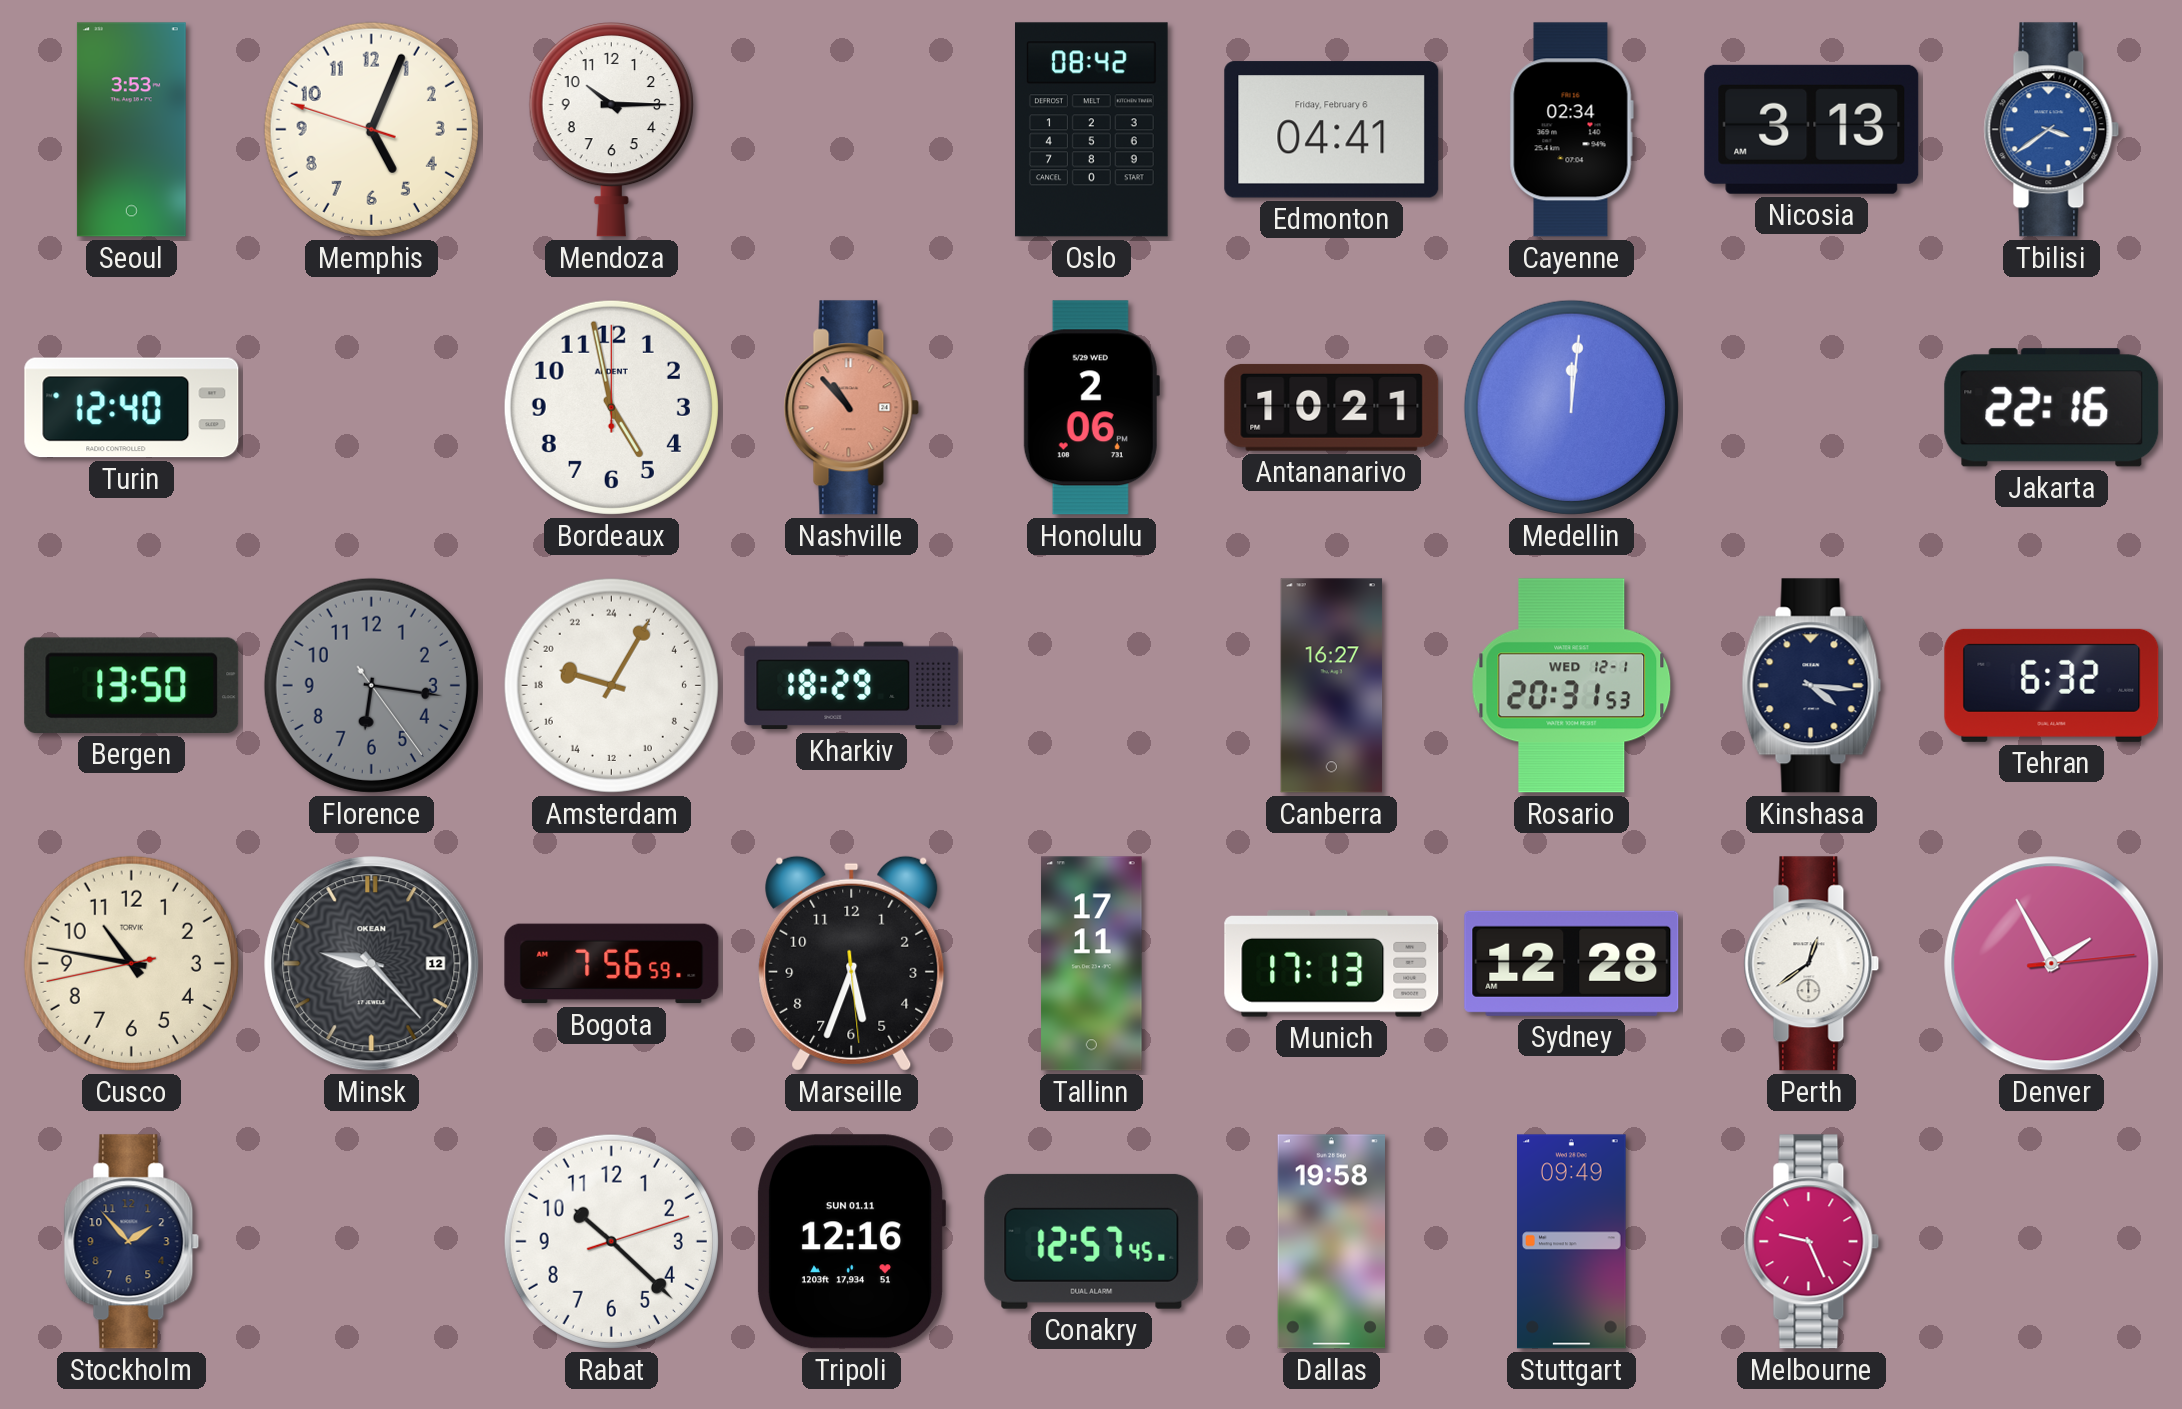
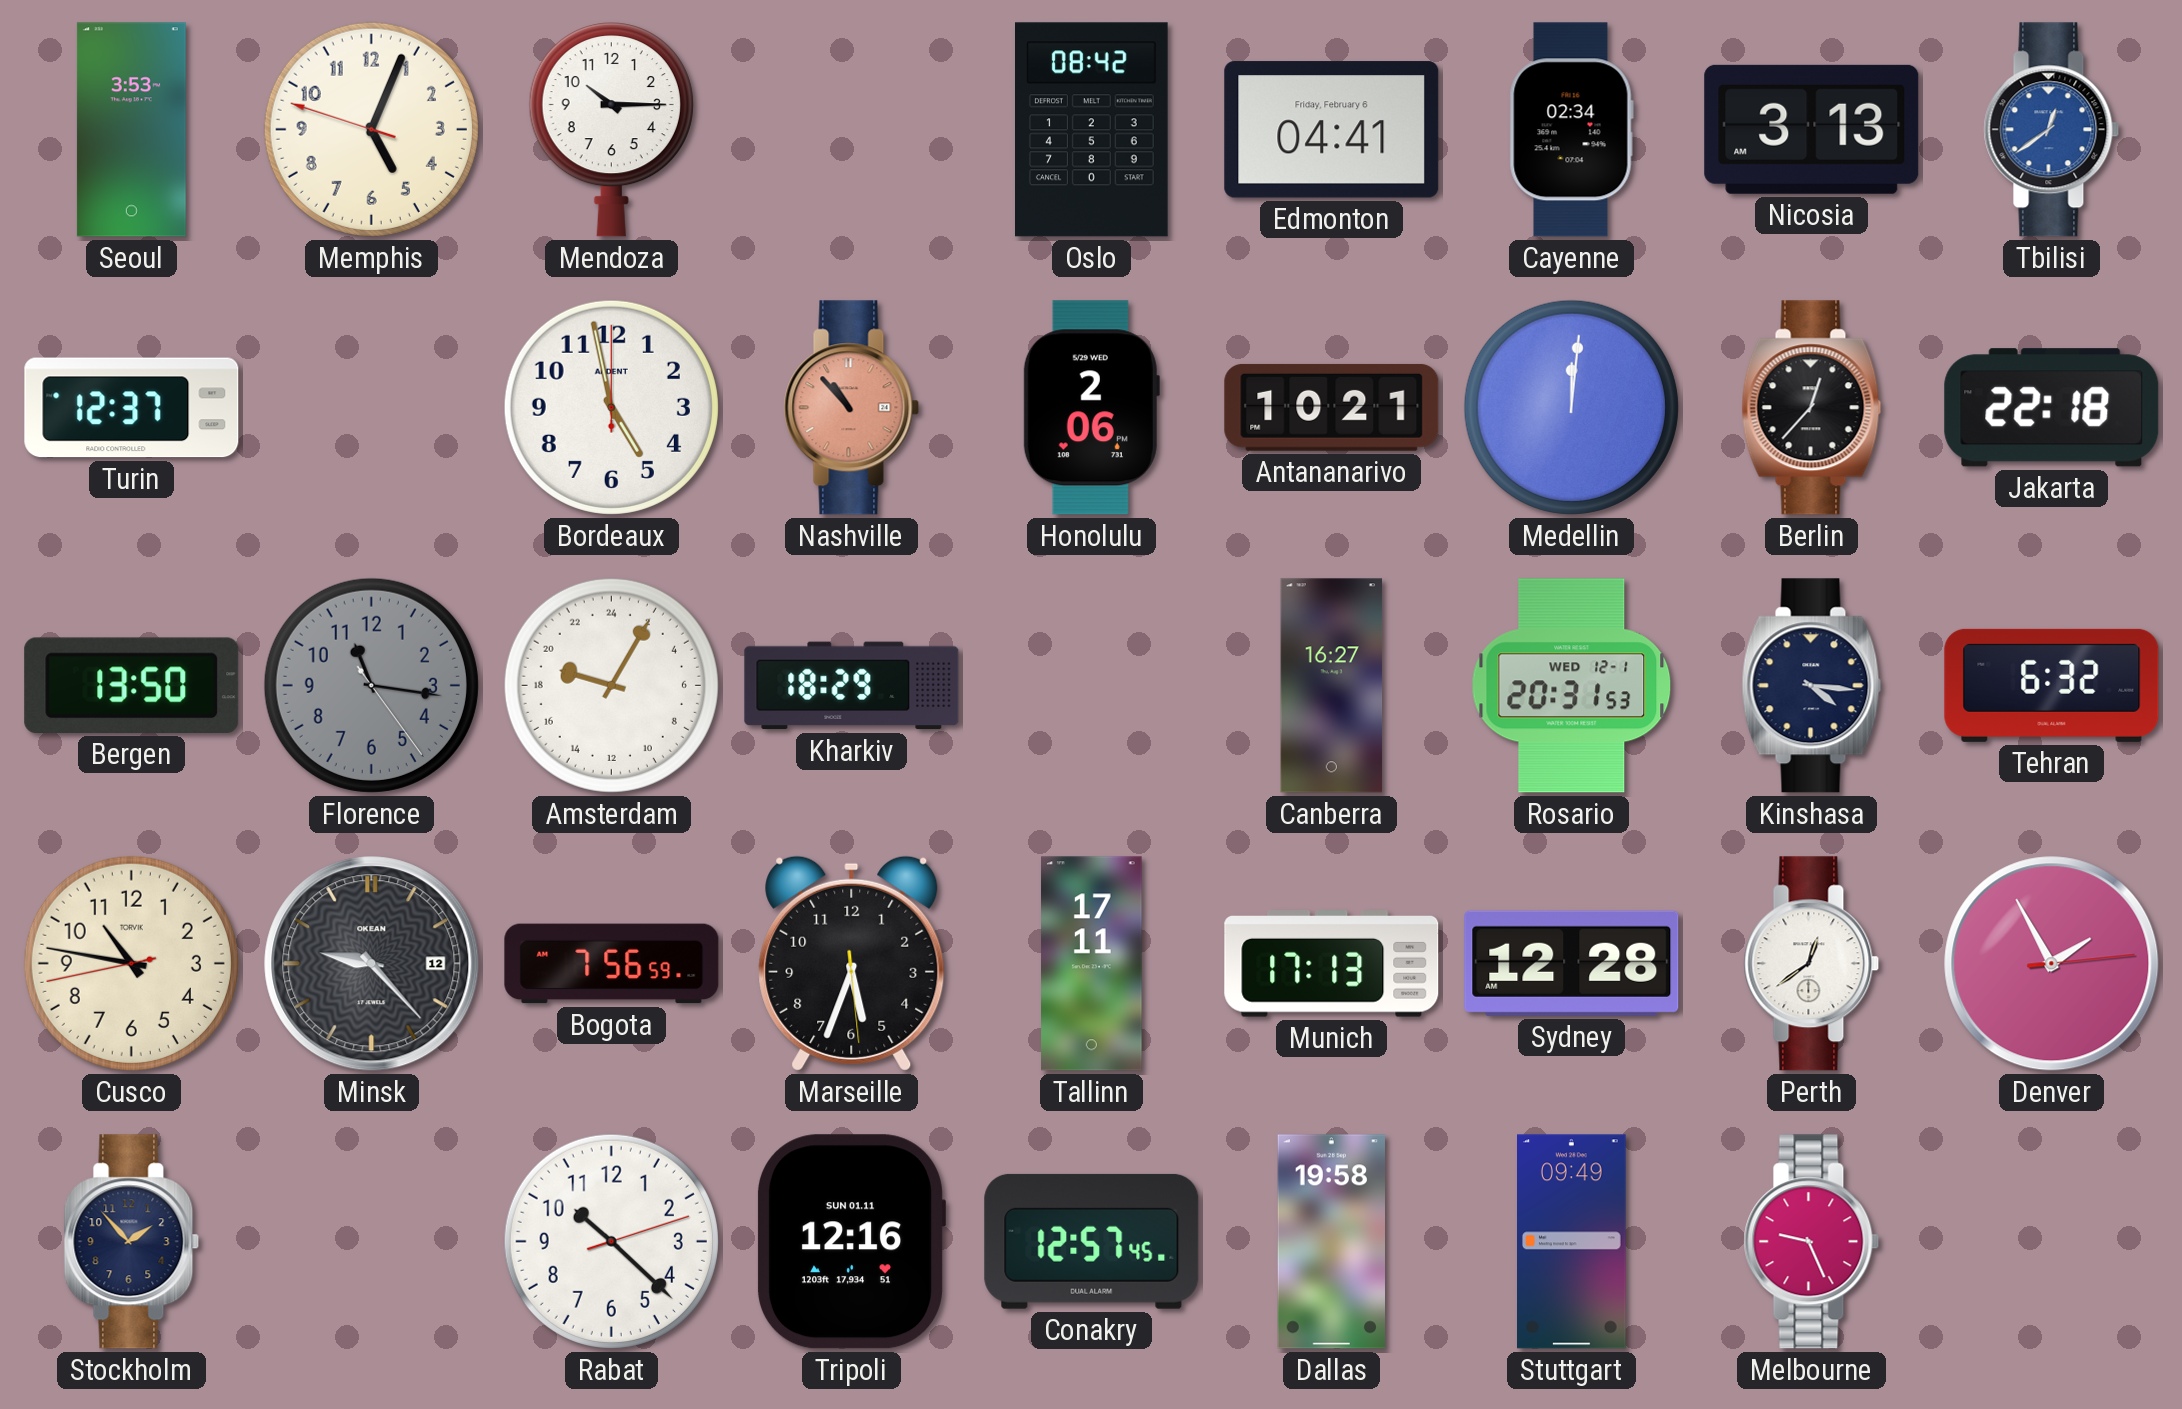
Tbilisi: 3:39 -> 12:39
Turin: 12:40 -> 12:37
Berlin: none -> 12:37
Jakarta: 22:16 -> 22:18
Florence: 6:16 -> 11:16
